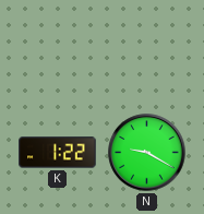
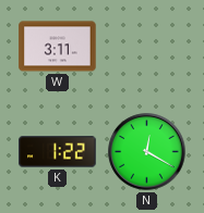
W: none -> 3:11
N: 9:20 -> 12:20
